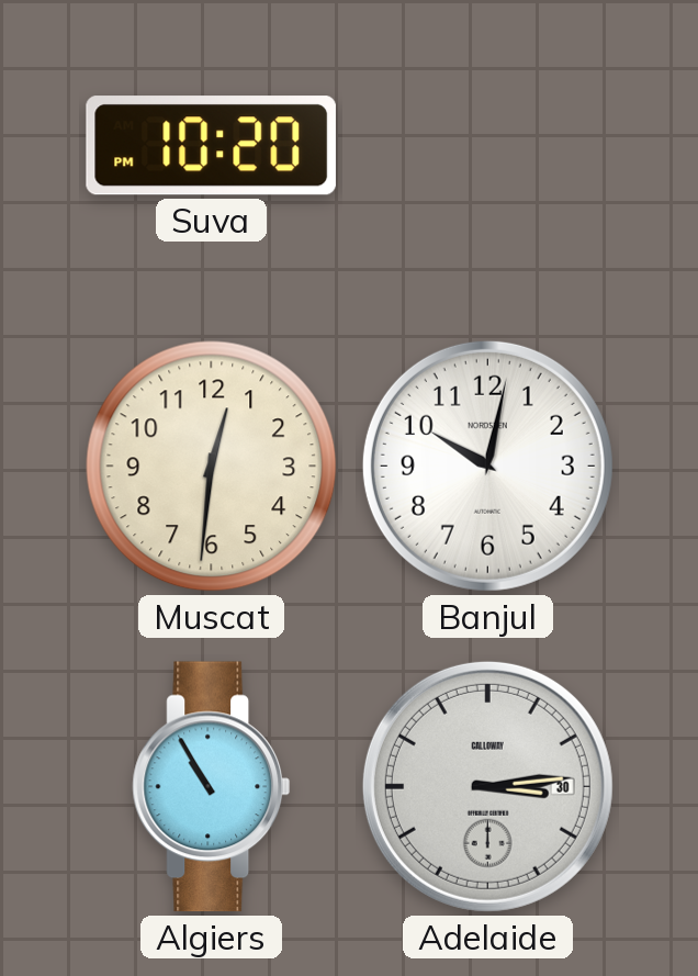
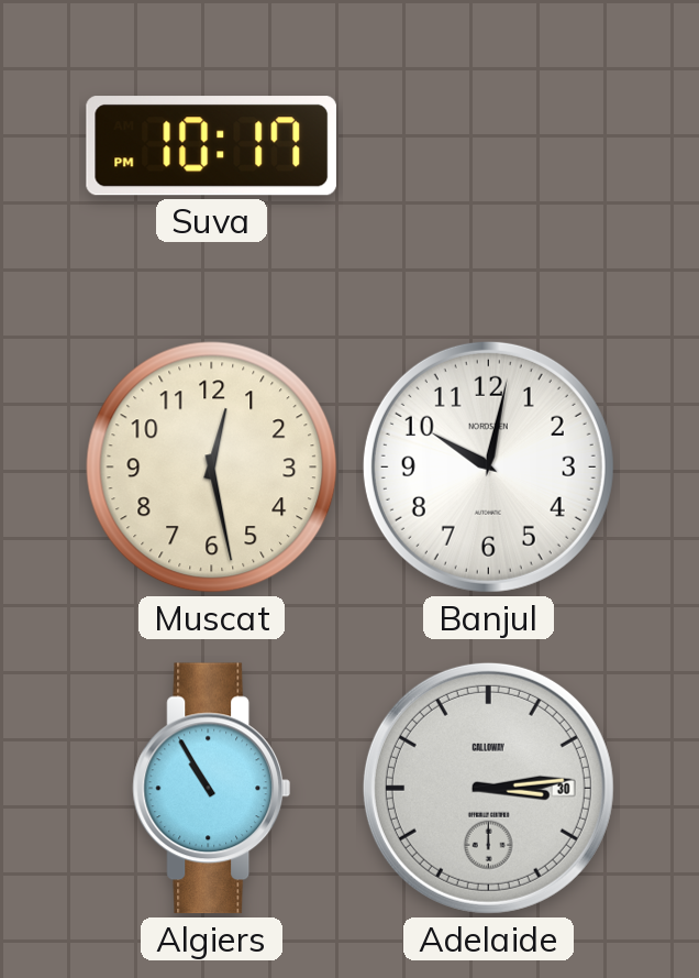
Suva: 10:20 -> 10:17
Muscat: 12:31 -> 12:28
